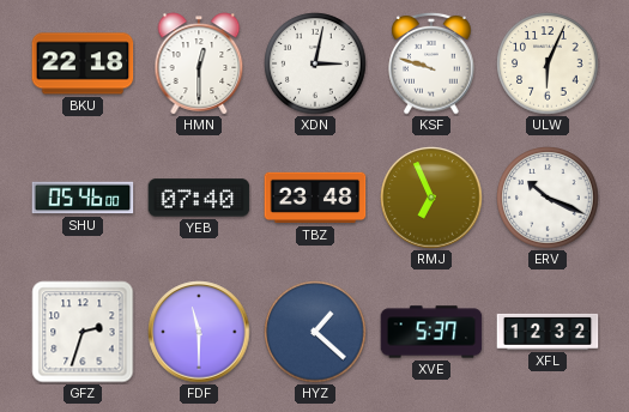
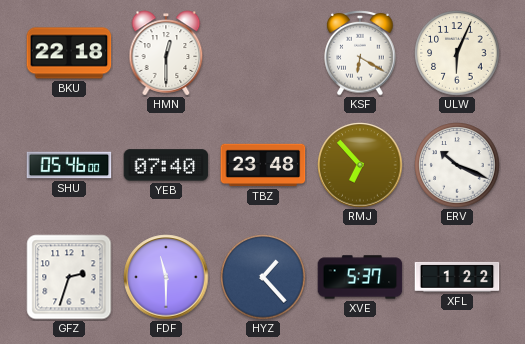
XDN: 3:02 -> none
KSF: 9:48 -> 6:20
RMJ: 6:56 -> 6:53
HYZ: 1:22 -> 1:23
XFL: 12:32 -> 1:22
